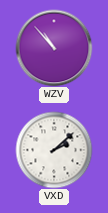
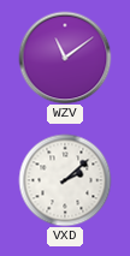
WZV: 10:53 -> 11:09
